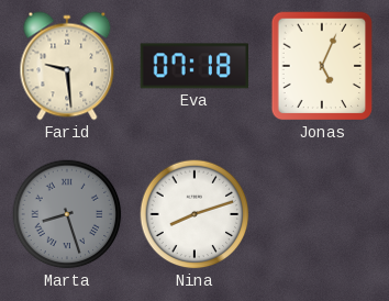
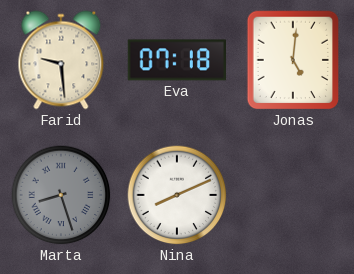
Jonas: 5:04 -> 5:01
Nina: 8:12 -> 8:11
